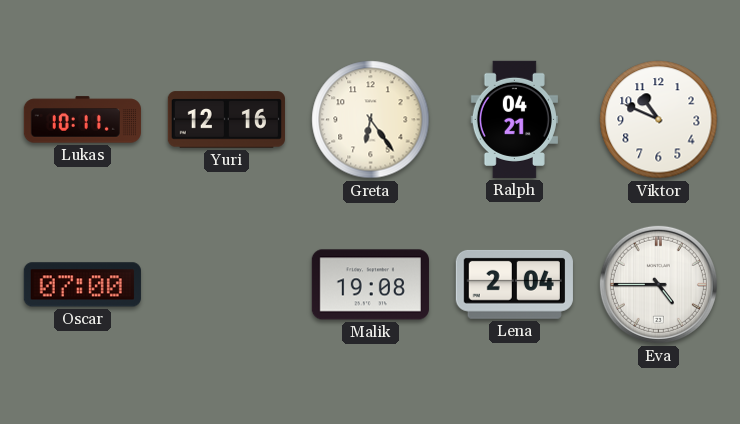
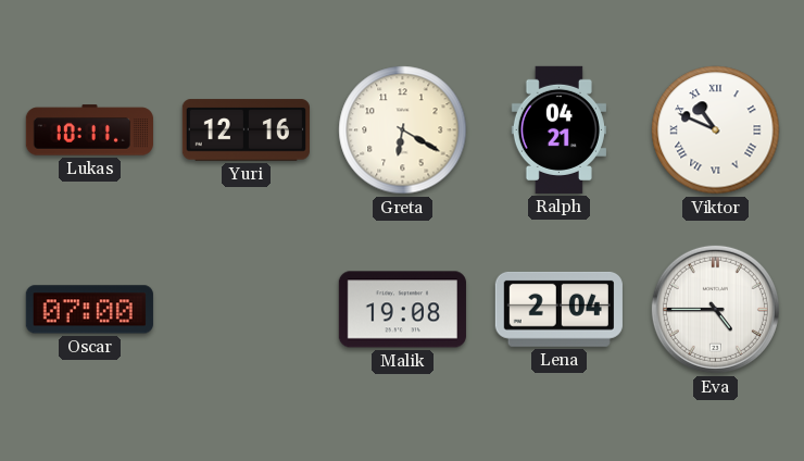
Greta: 6:24 -> 6:20
Viktor numerals: Arabic -> Roman
